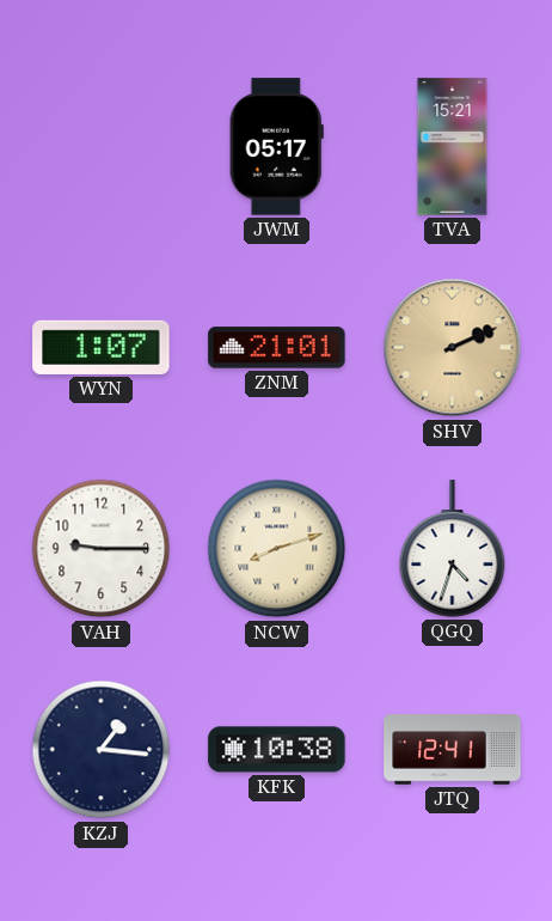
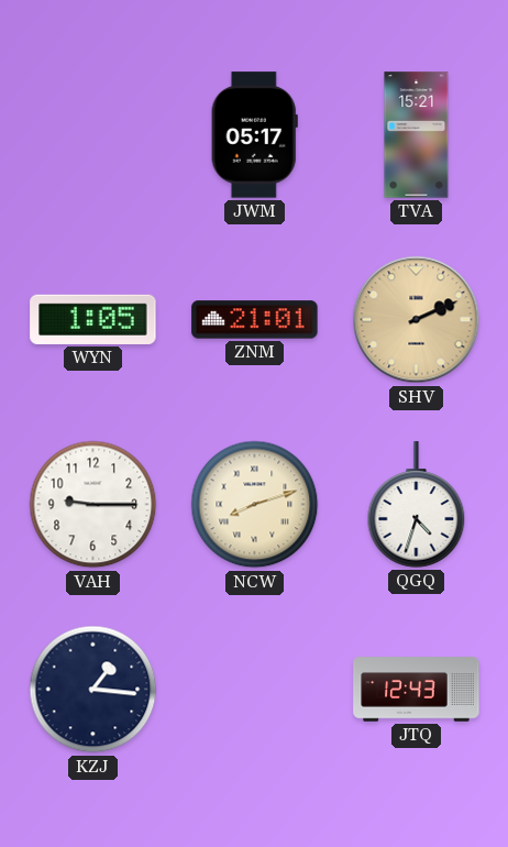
WYN: 1:07 -> 1:05
KFK: 10:38 -> none
JTQ: 12:41 -> 12:43
